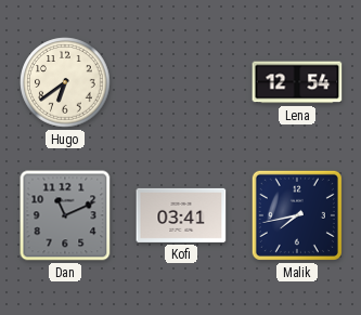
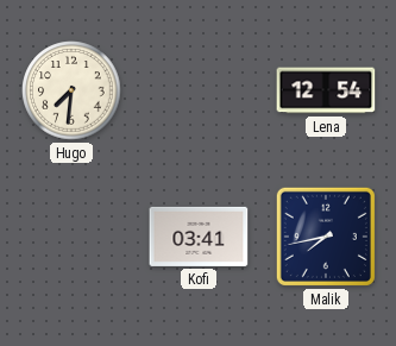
Hugo: 6:39 -> 7:31
Dan: 11:11 -> none
